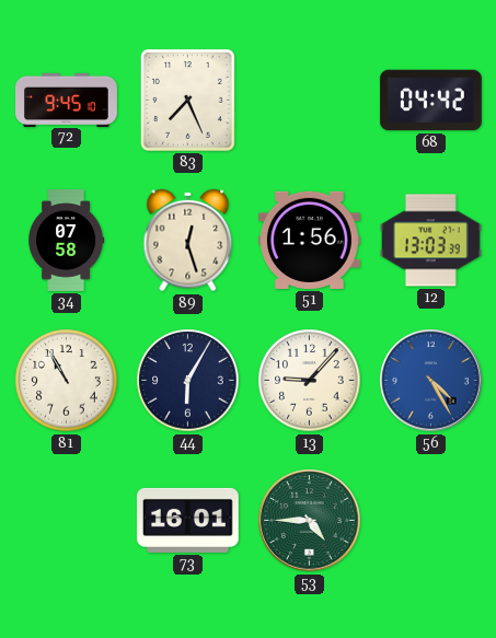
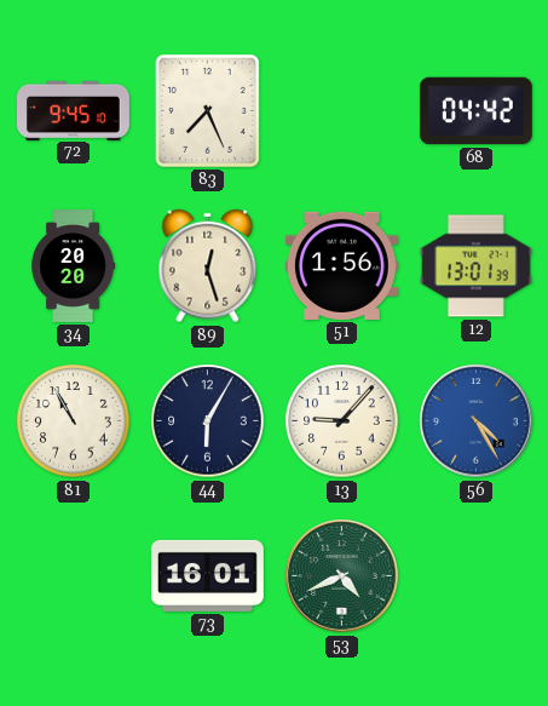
34: 07:58 -> 20:20
12: 13:03 -> 13:01
53: 4:45 -> 4:41
